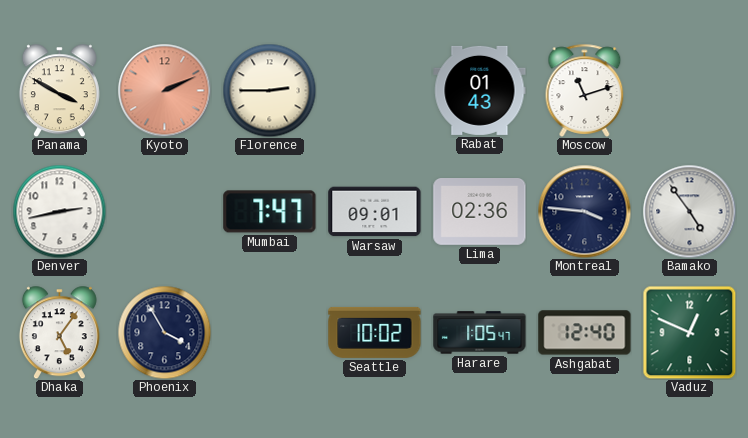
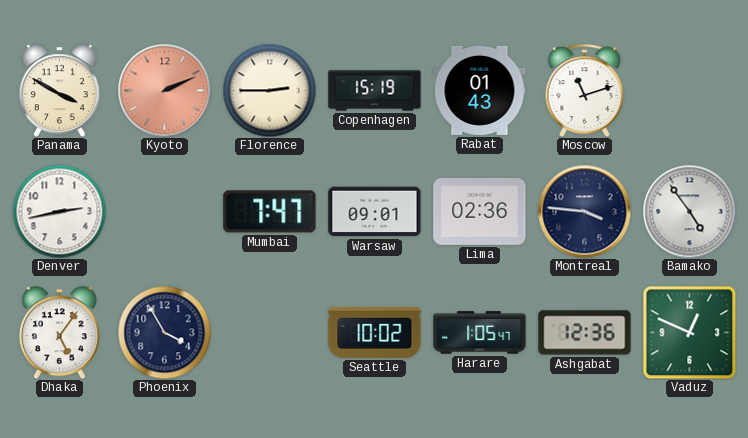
Copenhagen: none -> 15:19
Ashgabat: 12:40 -> 12:36
